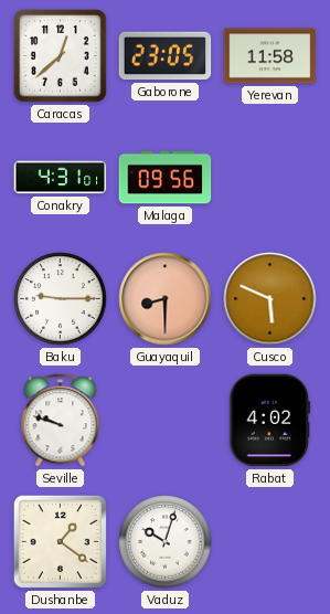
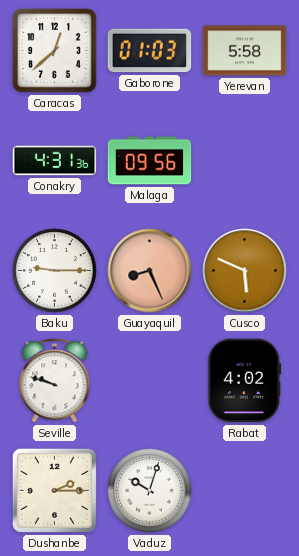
Gaborone: 23:05 -> 01:03
Yerevan: 11:58 -> 5:58
Conakry: 4:31:01 -> 4:31:36
Guayaquil: 8:30 -> 8:26
Dushanbe: 1:21 -> 2:15
